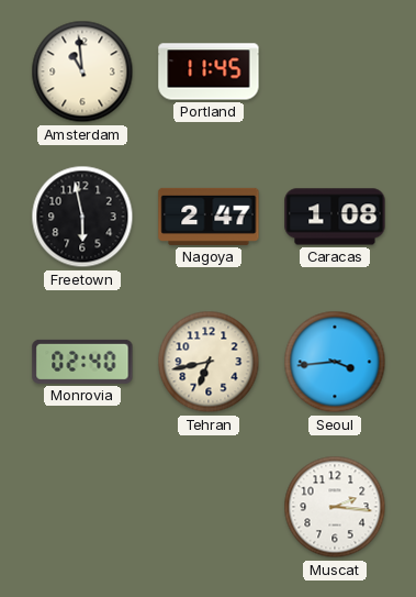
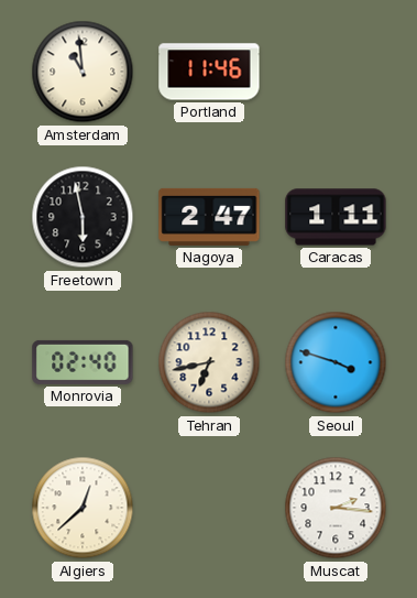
Portland: 11:45 -> 11:46
Caracas: 1:08 -> 1:11
Seoul: 3:44 -> 3:48
Algiers: none -> 12:38
